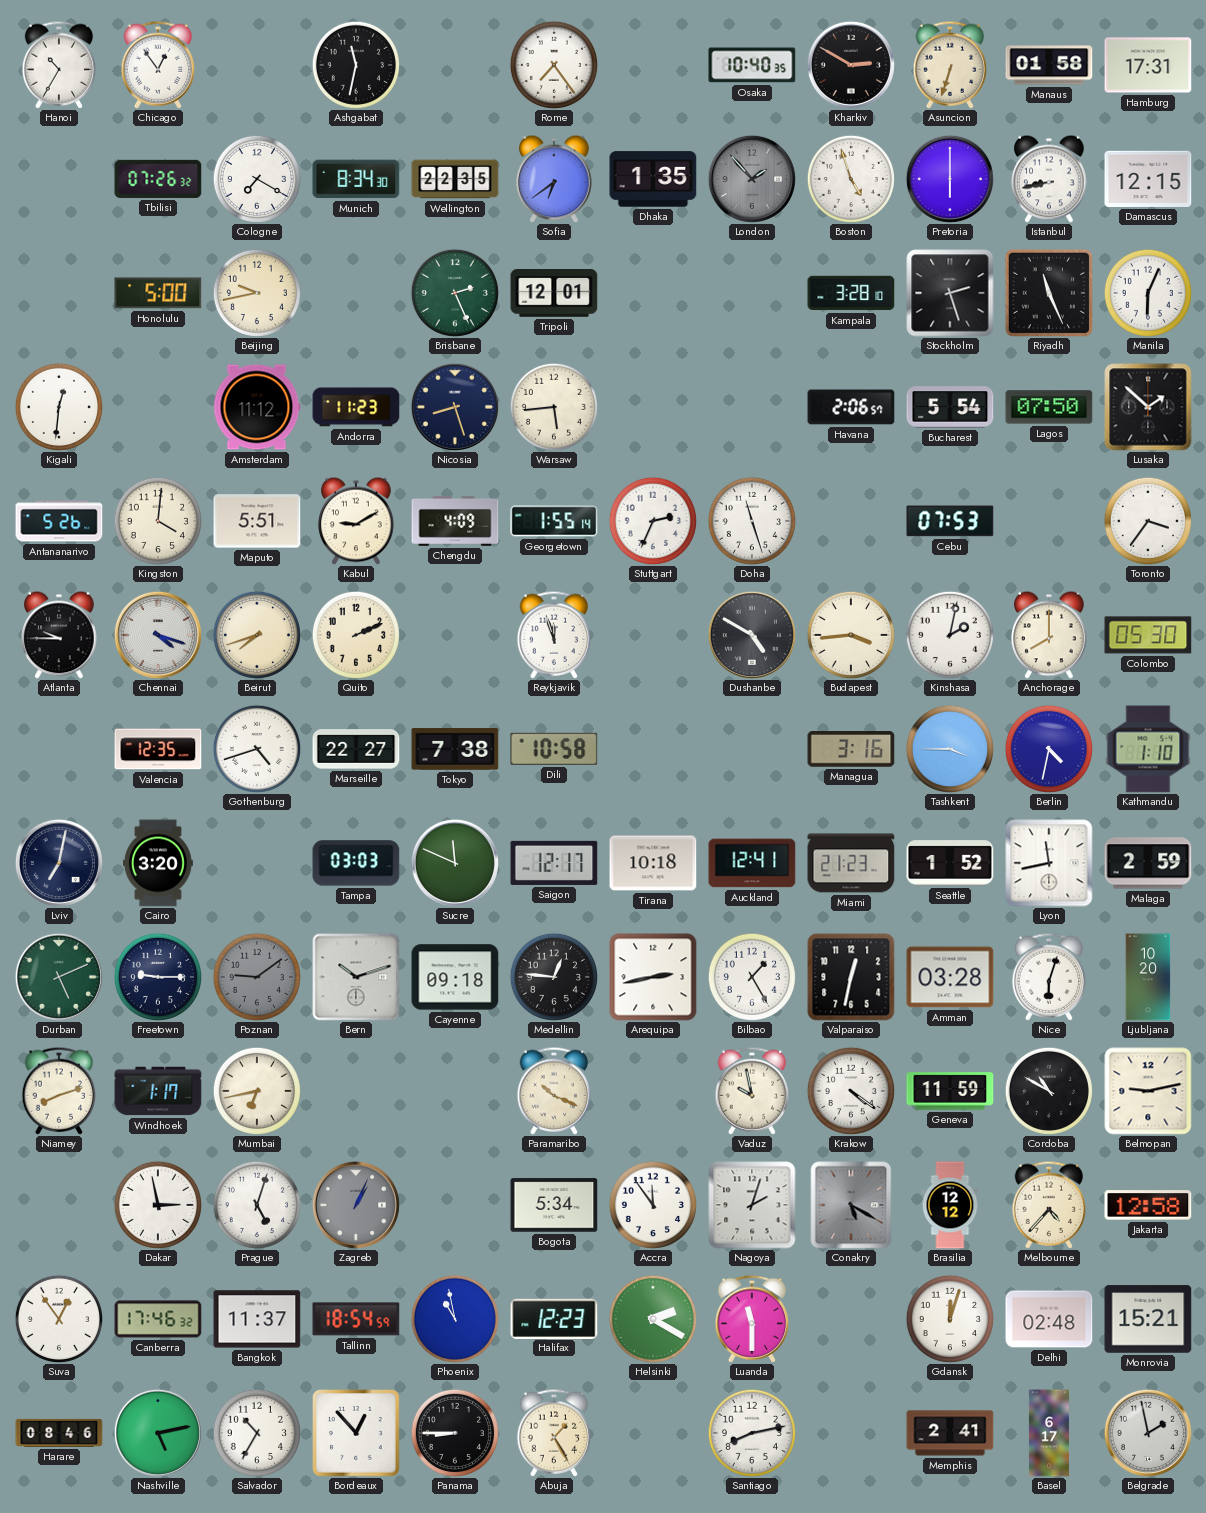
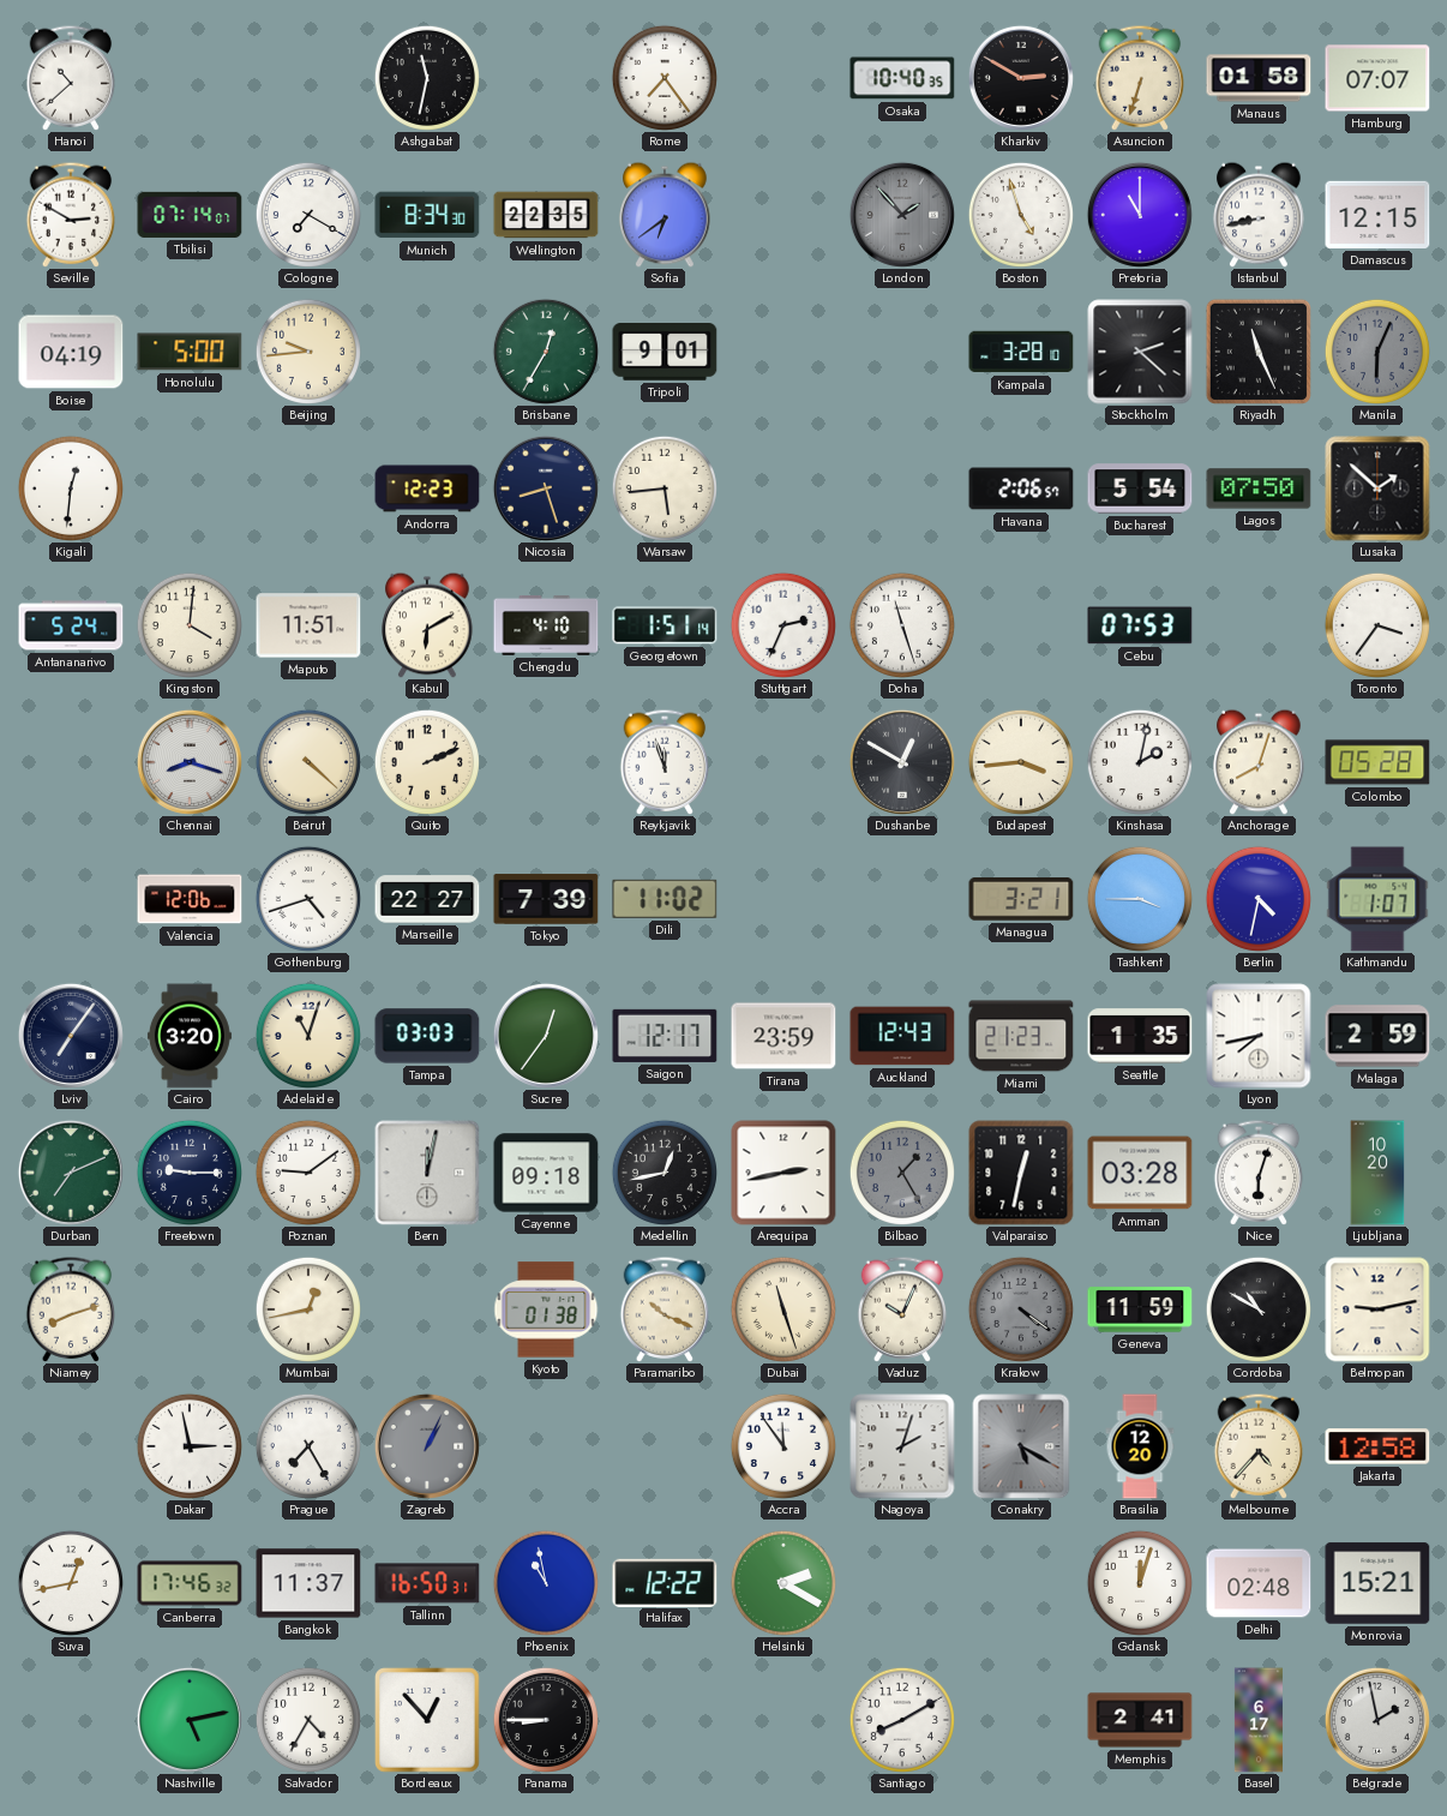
Hanoi: 10:35 -> 10:38
Chicago: 12:54 -> none
Hamburg: 17:31 -> 07:07
Seville: none -> 2:50
Tbilisi: 07:26 -> 07:14
Dhaka: 1:35 -> none
Pretoria: 6:00 -> 11:00
Boise: none -> 04:19
Beijing: 9:43 -> 9:44
Brisbane: 2:26 -> 12:35
Tripoli: 12:01 -> 9:01
Stockholm: 2:27 -> 2:22
Manila dial: white -> grey
Amsterdam: 11:12 -> none
Andorra: 11:23 -> 12:23
Antananarivo: 5:26 -> 5:24
Maputo: 5:51 -> 11:51
Kabul: 9:10 -> 6:10
Chengdu: 4:09 -> 4:10
Georgetown: 1:55 -> 1:51
Atlanta: 9:45 -> none
Chennai: 4:18 -> 8:18
Beirut: 7:42 -> 4:22
Dushanbe: 4:50 -> 12:50
Anchorage: 8:00 -> 8:03
Colombo: 05:30 -> 05:28
Valencia: 12:35 -> 12:06
Tokyo: 7:38 -> 7:39
Dili: 10:58 -> 11:02
Managua: 3:16 -> 3:21
Kathmandu: 1:10 -> 1:07
Lviv: 7:02 -> 7:06
Adelaide: none -> 11:03
Sucre: 11:49 -> 12:36
Tirana: 10:18 -> 23:59
Auckland: 12:41 -> 12:43
Seattle: 1:52 -> 1:35
Lyon: 11:43 -> 7:43
Durban: 5:11 -> 7:11
Poznan dial: grey -> white
Bern: 10:12 -> 12:02
Medellin: 12:46 -> 12:43
Bilbao dial: white -> grey
Windhoek: 1:17 -> none
Mumbai: 6:43 -> 12:43
Kyoto: none -> 01:38
Dubai: none -> 11:27
Vaduz: 9:58 -> 10:04
Krakow dial: white -> grey
Prague: 5:03 -> 7:25
Bogota: 5:34 -> none
Brasilia: 12:12 -> 12:20
Suva: 12:54 -> 12:43
Tallinn: 18:54 -> 16:50
Halifax: 12:23 -> 12:22
Luanda: 11:30 -> none
Harare: 08:46 -> none
Salvador: 10:35 -> 4:35
Abuja: 1:25 -> none
Santiago: 8:13 -> 8:10
